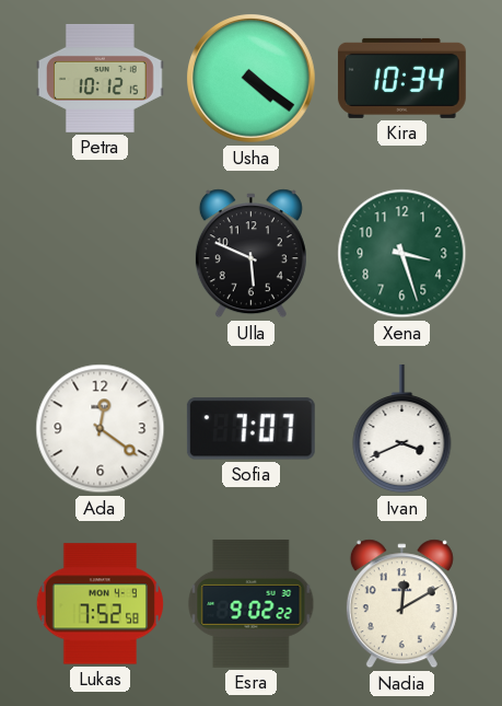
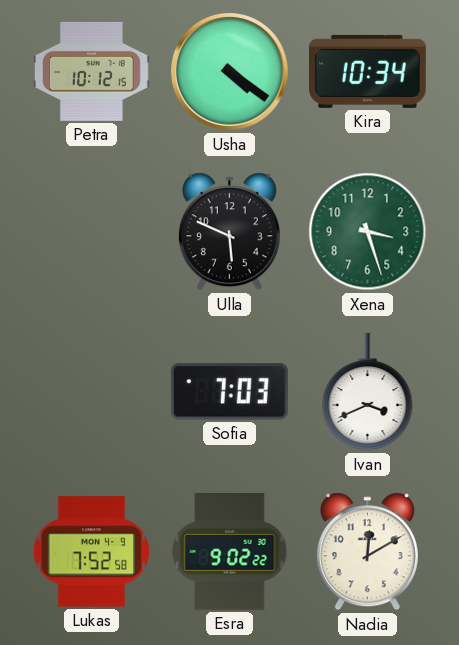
Ada: 12:21 -> none
Sofia: 7:07 -> 7:03
